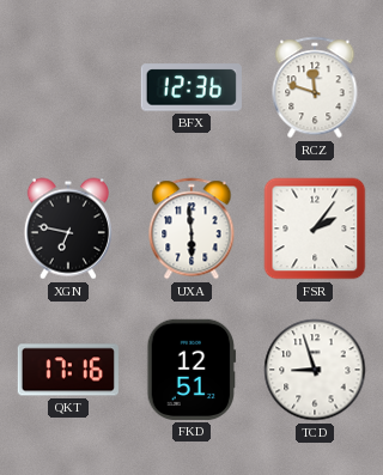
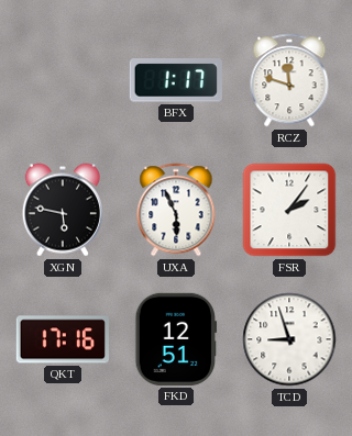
BFX: 12:36 -> 1:17
XGN: 6:47 -> 5:47
UXA: 5:59 -> 5:56
